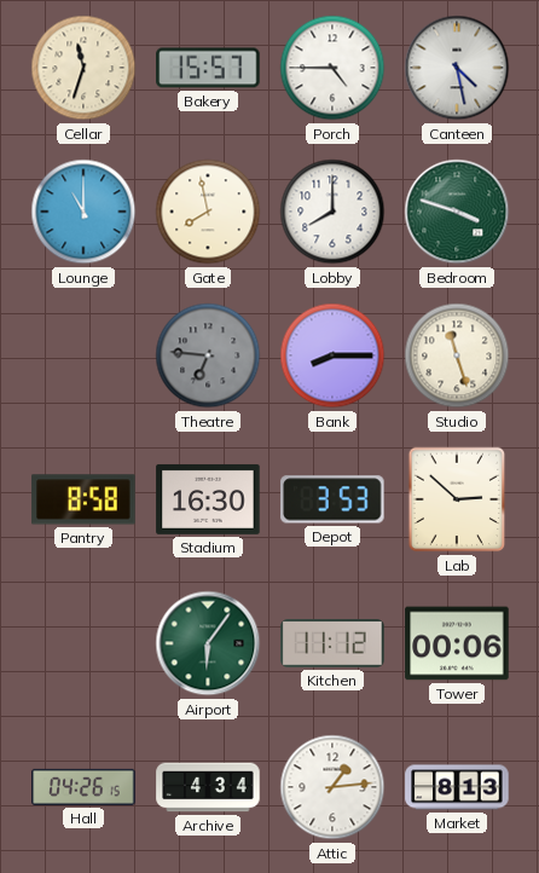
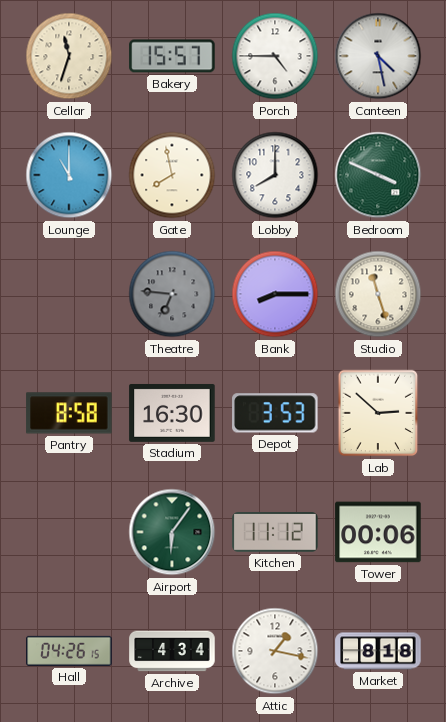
Bedroom: 3:48 -> 3:49
Attic: 1:14 -> 1:17
Market: 8:13 -> 8:18
